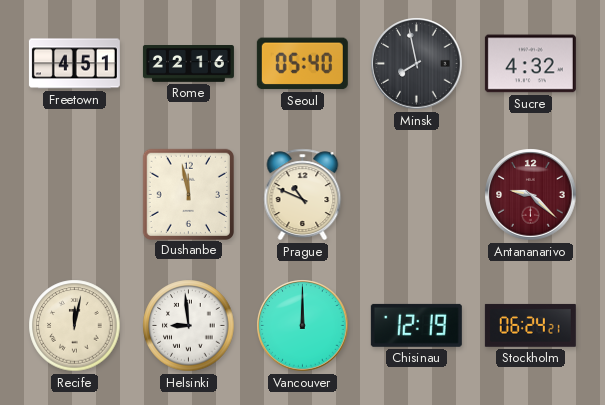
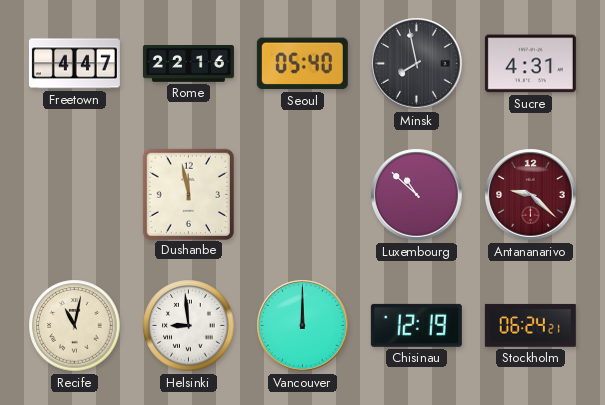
Freetown: 4:51 -> 4:47
Sucre: 4:32 -> 4:31
Prague: 10:49 -> none
Luxembourg: none -> 10:52
Recife: 12:02 -> 11:02
